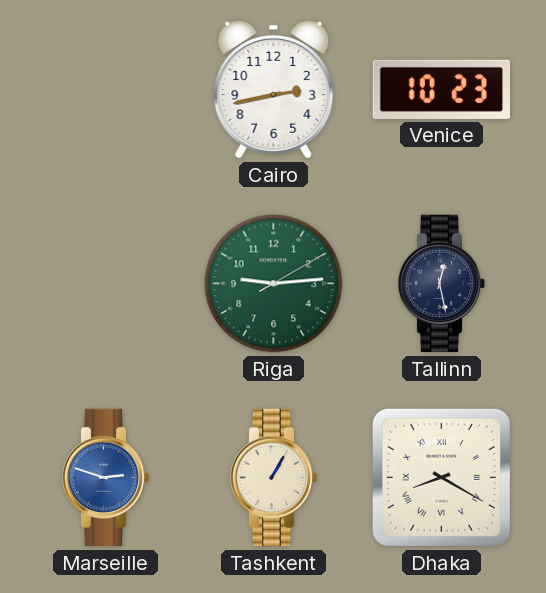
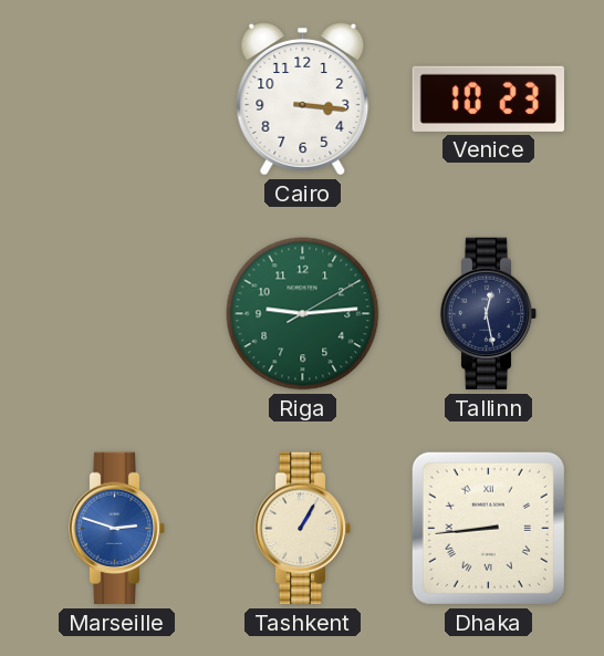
Cairo: 2:43 -> 3:16
Dhaka: 8:20 -> 8:44
